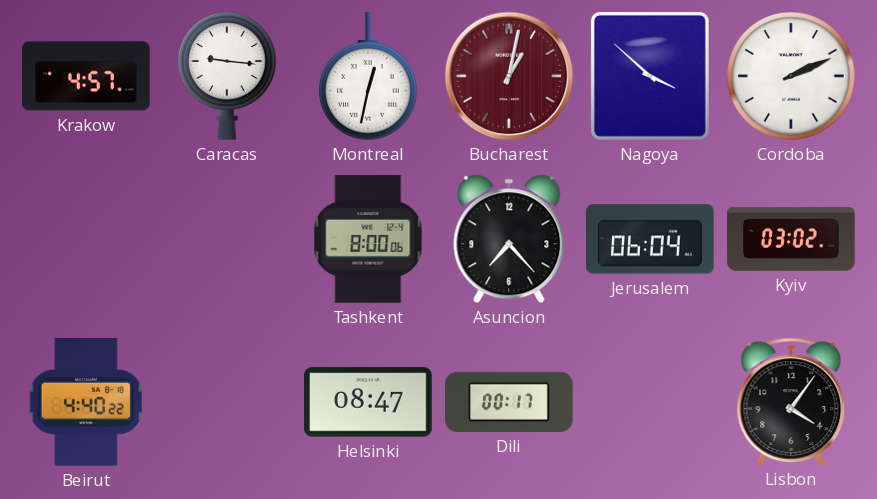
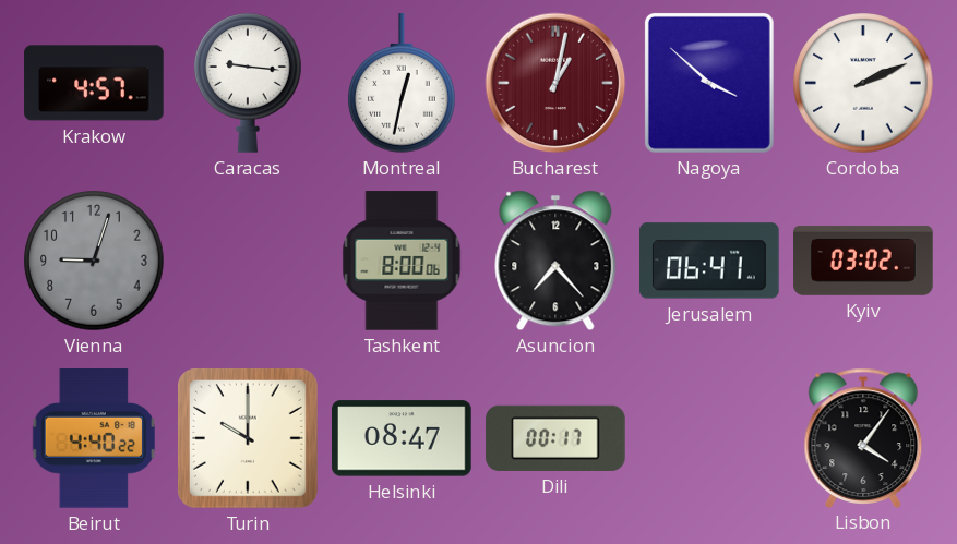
Vienna: none -> 9:03
Jerusalem: 06:04 -> 06:41
Turin: none -> 10:00
